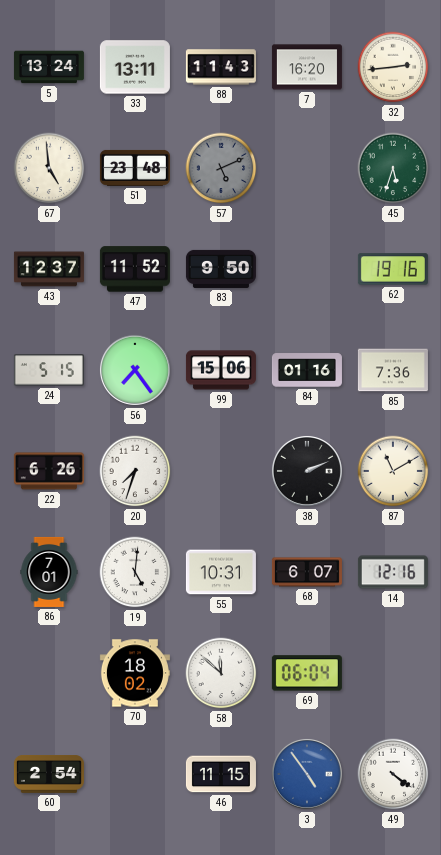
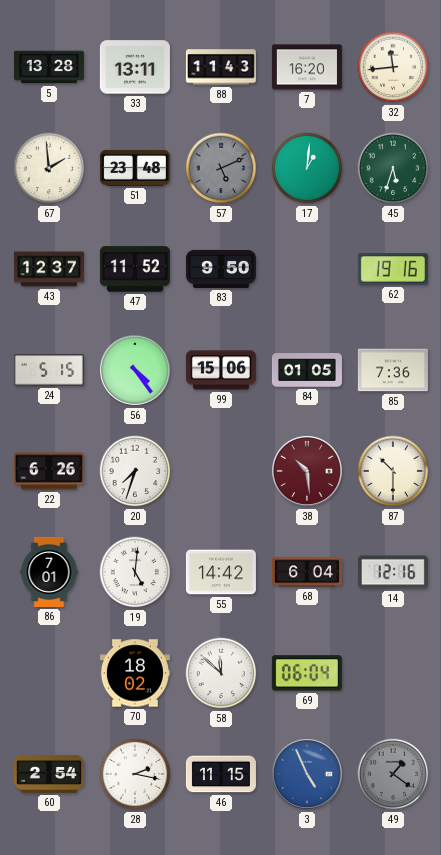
5: 13:24 -> 13:28
32: 2:44 -> 11:44
67: 4:59 -> 1:59
17: none -> 1:01
56: 7:24 -> 4:24
84: 01:16 -> 01:05
38: 2:11 -> 10:29
38 dial: black -> burgundy
87: 11:10 -> 10:30
55: 10:31 -> 14:42
68: 6:07 -> 6:04
28: none -> 2:17
3: 4:54 -> 4:56
49: 4:21 -> 1:21
49 dial: white -> grey
